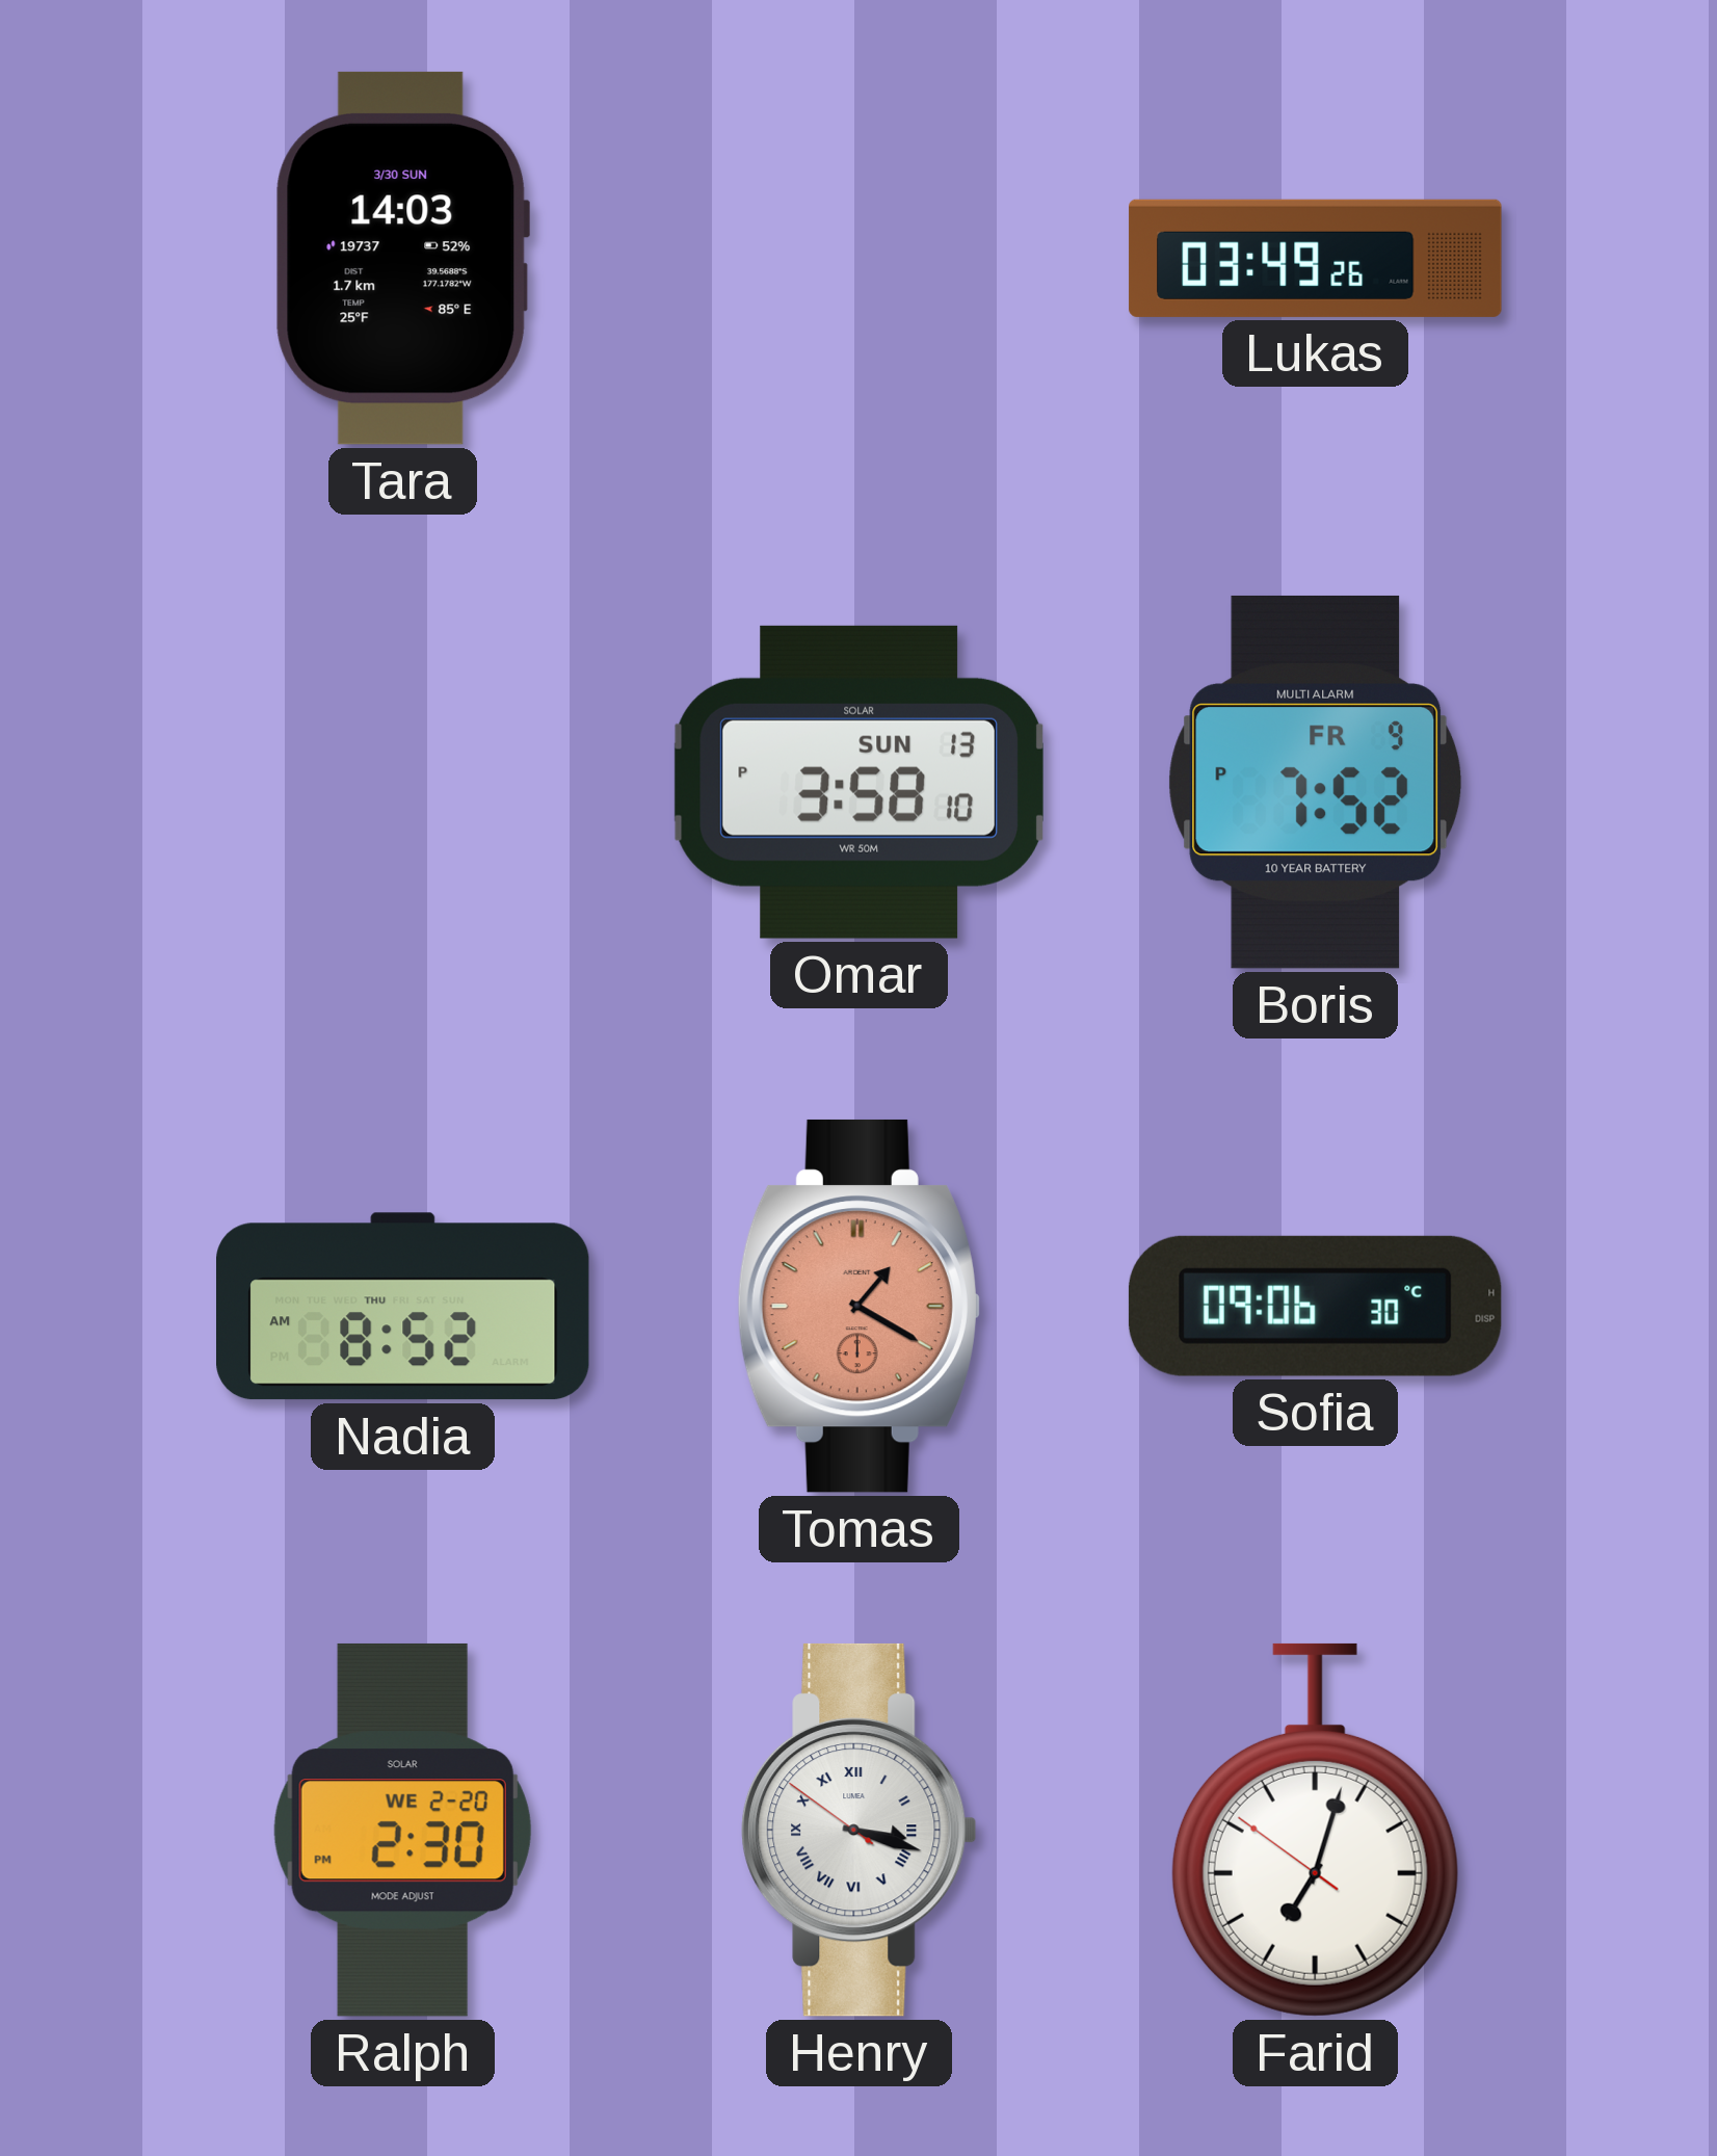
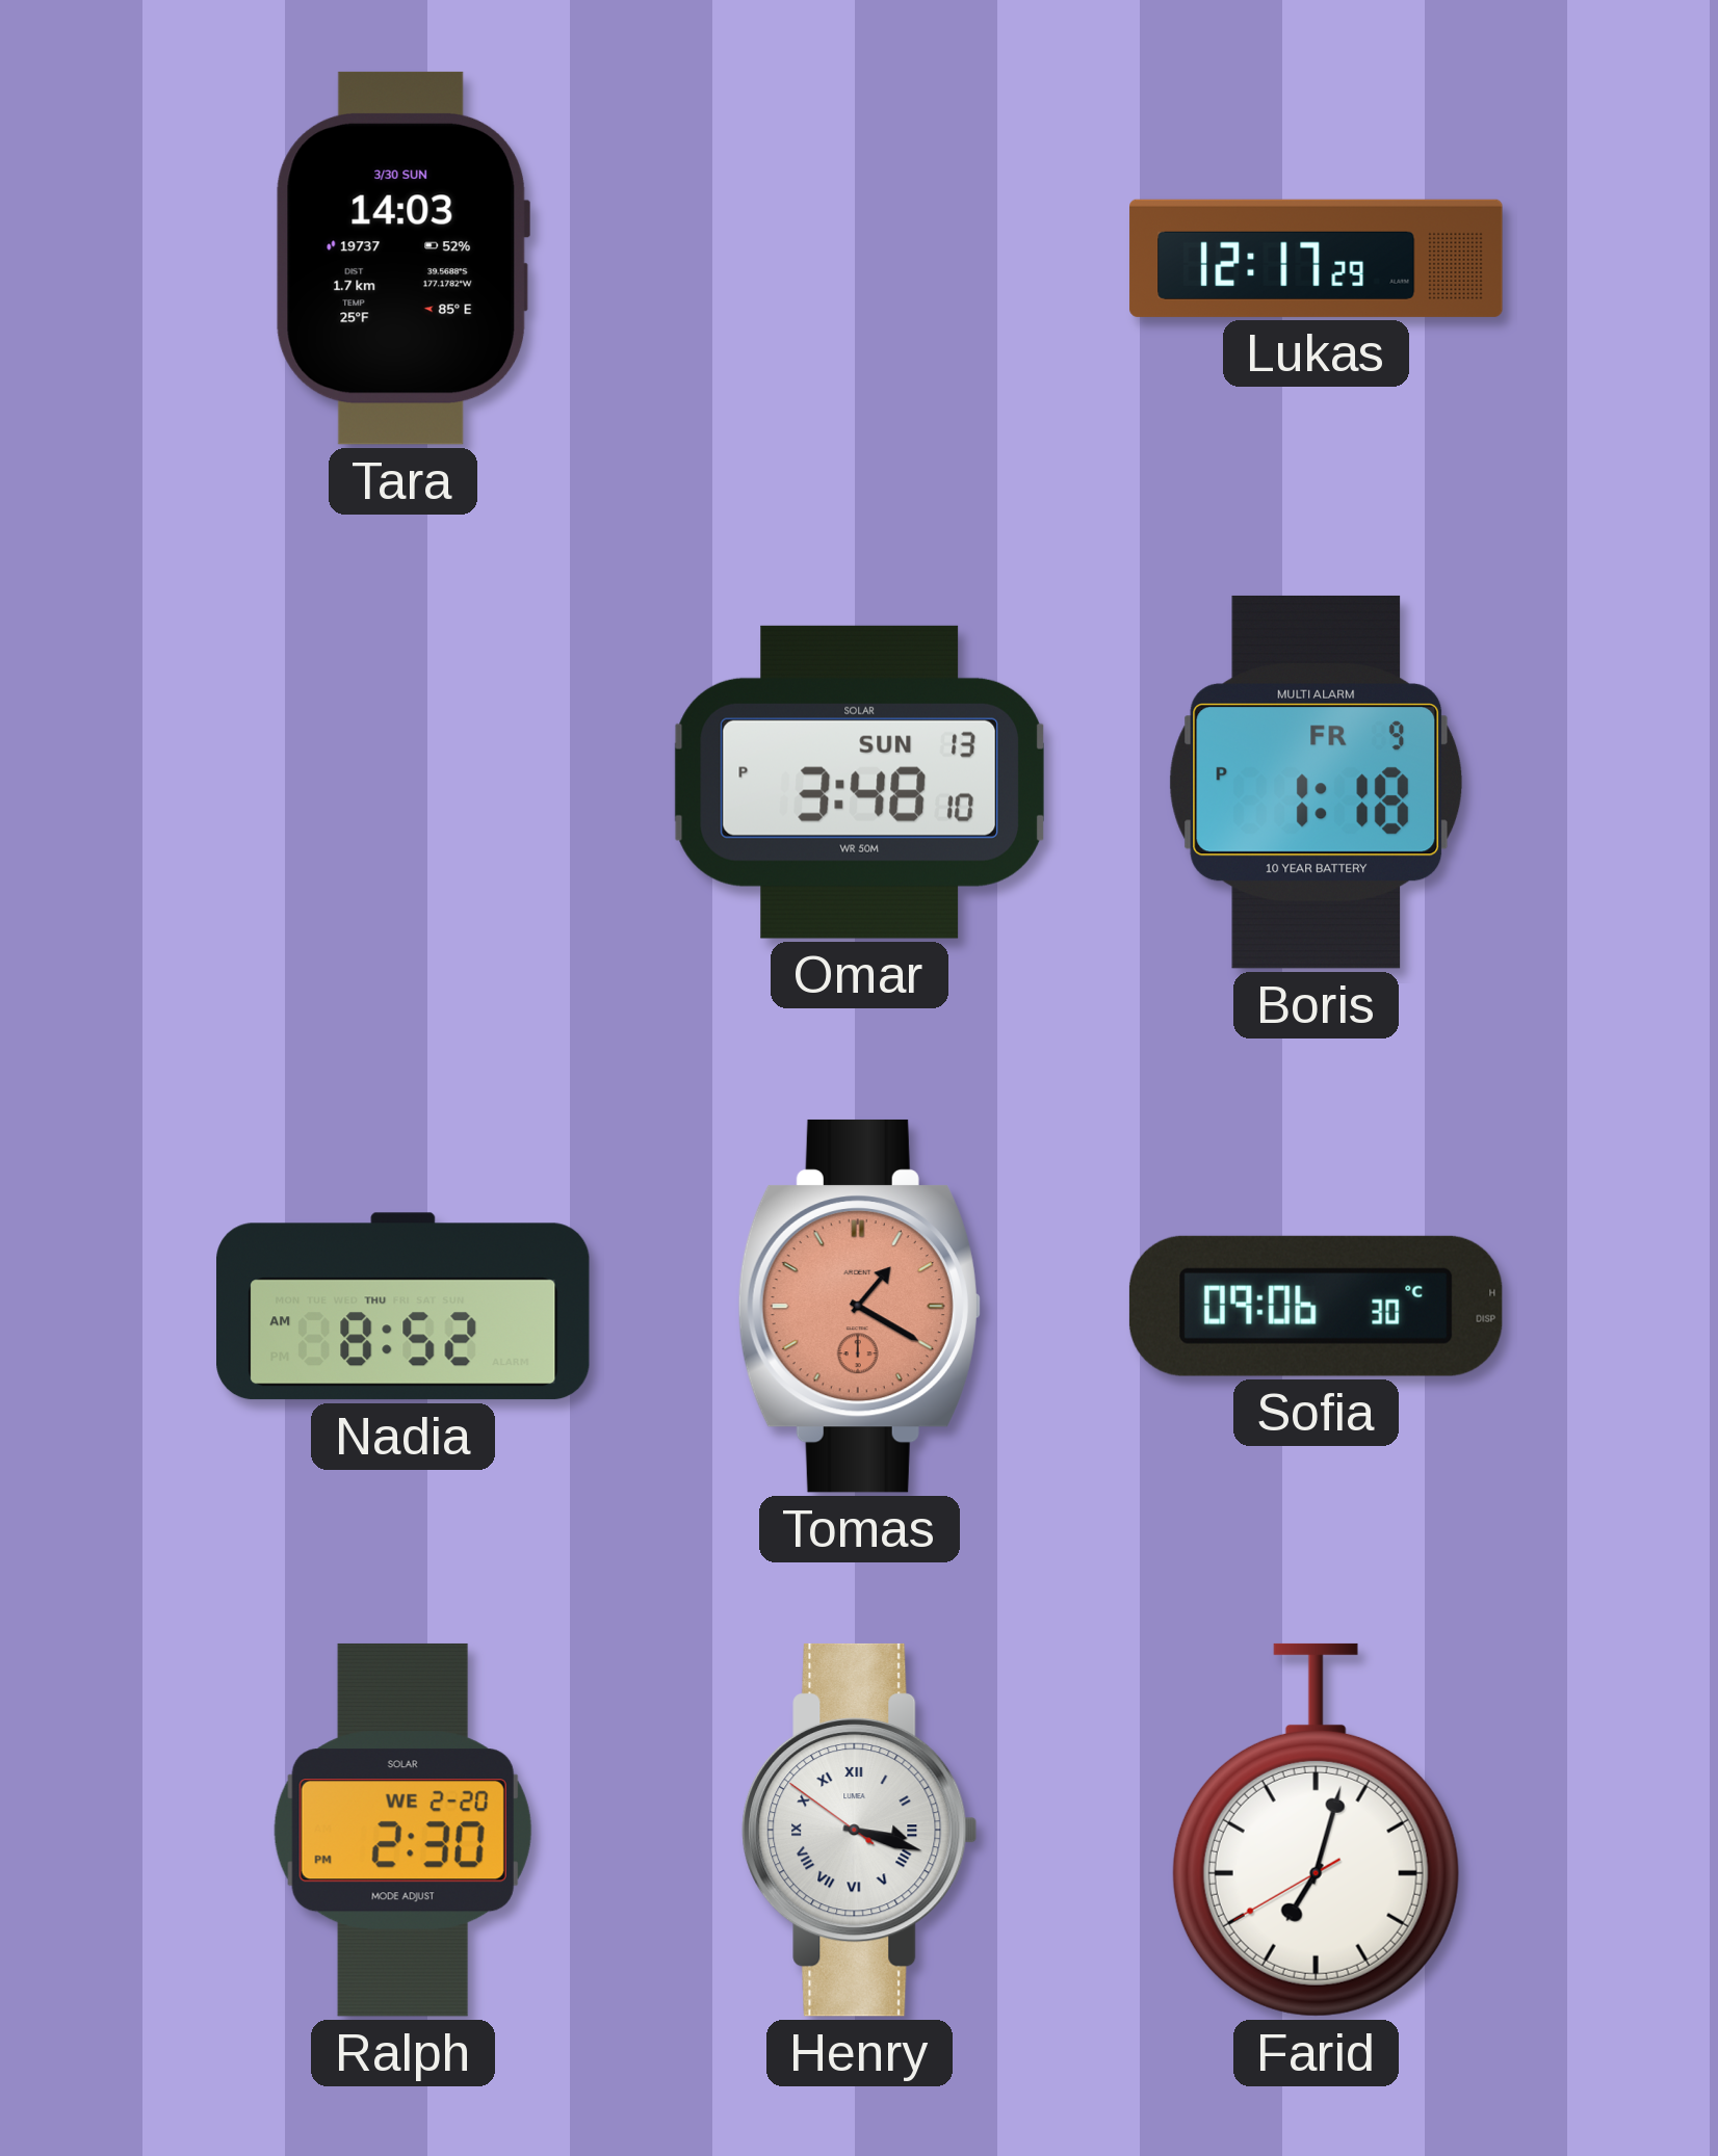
Lukas: 03:49 -> 12:17
Omar: 3:58 -> 3:48
Boris: 7:52 -> 1:18
Farid: 7:02:51 -> 7:02:40
